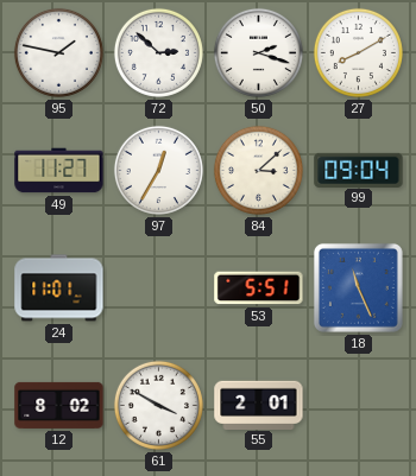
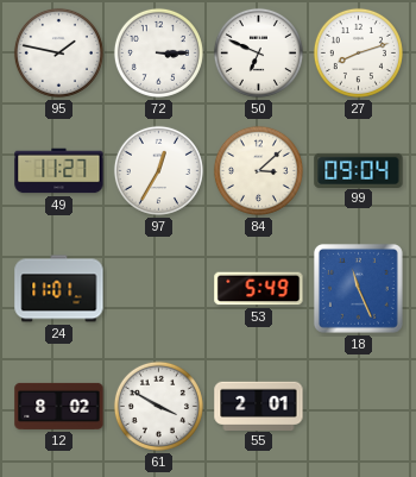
72: 2:52 -> 3:15
50: 2:18 -> 6:49
27: 8:10 -> 8:12
53: 5:51 -> 5:49
